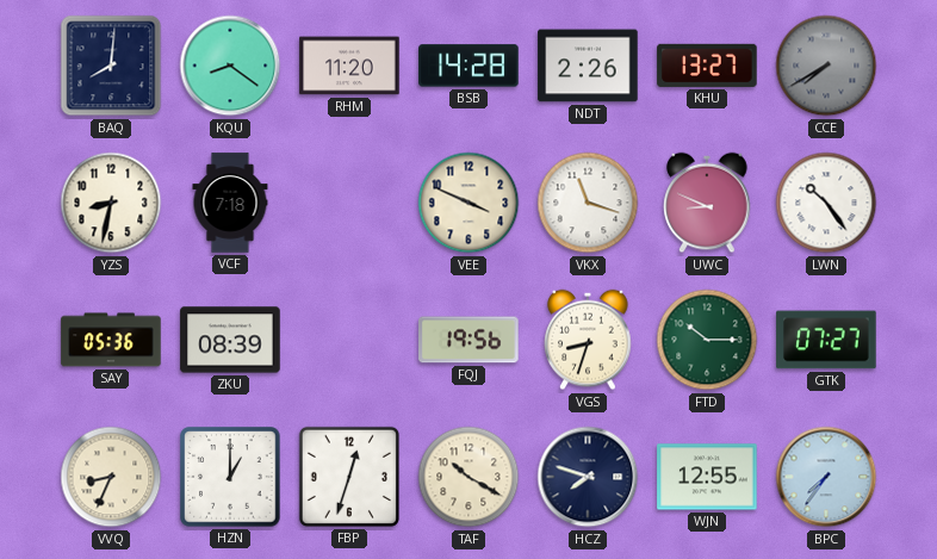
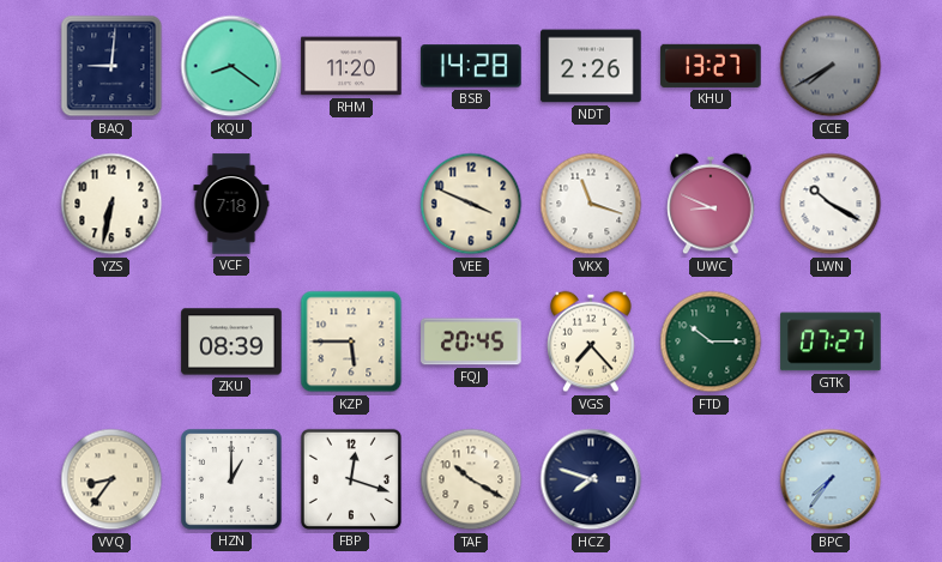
BAQ: 8:01 -> 9:01
YZS: 8:32 -> 6:32
LWN: 10:24 -> 10:20
SAY: 05:36 -> none
KZP: none -> 5:45
FQJ: 19:56 -> 20:45
VGS: 8:33 -> 7:23
VVQ: 8:34 -> 8:36
FBP: 12:33 -> 12:18
WJN: 12:55 -> none
